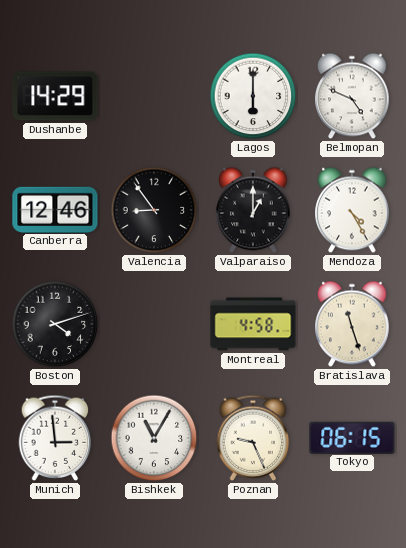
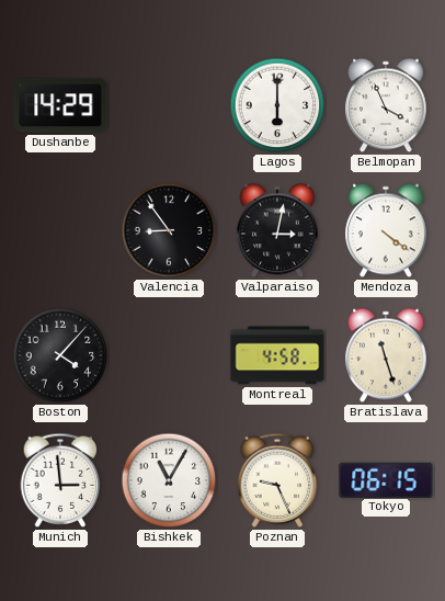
Belmopan: 4:49 -> 3:56
Canberra: 12:46 -> none
Valparaiso: 1:00 -> 3:02
Mendoza: 4:25 -> 4:21
Boston: 4:12 -> 4:07
